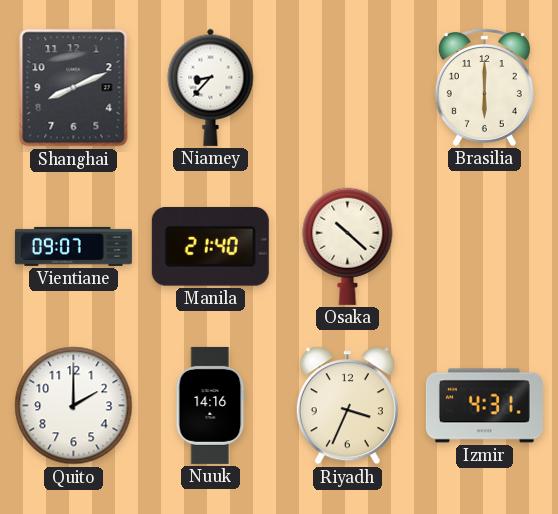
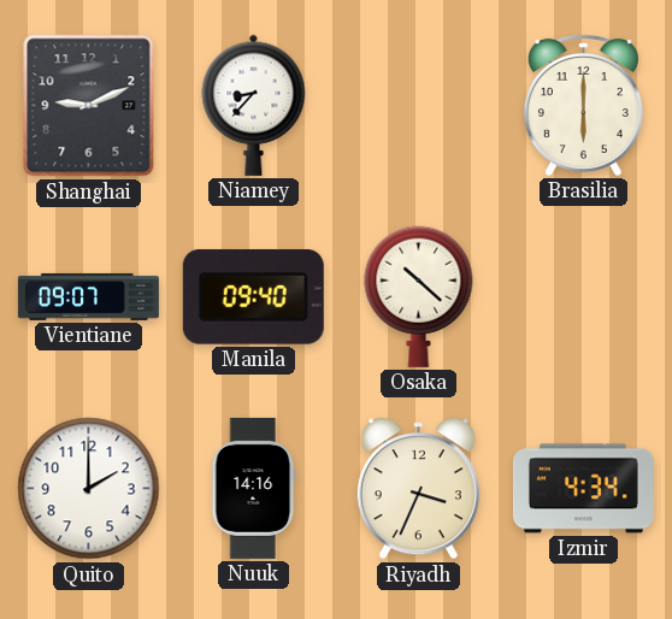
Shanghai: 8:11 -> 9:11
Manila: 21:40 -> 09:40
Izmir: 4:31 -> 4:34
